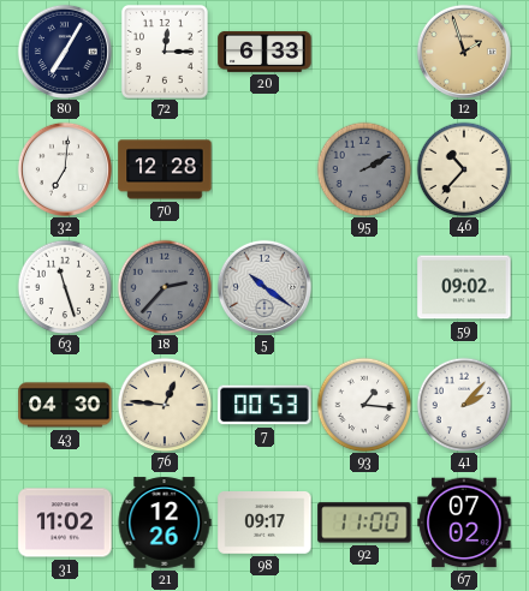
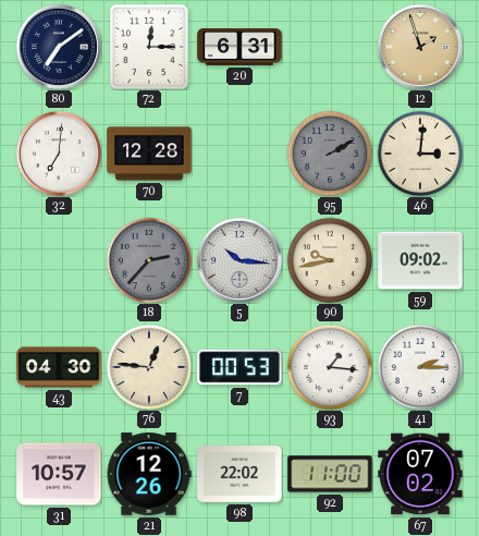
80: 7:05 -> 7:09
20: 6:33 -> 6:31
46: 10:37 -> 3:01
63: 11:27 -> none
5: 10:21 -> 10:16
90: none -> 9:43
41: 2:07 -> 2:15
31: 11:02 -> 10:57
98: 09:17 -> 22:02
